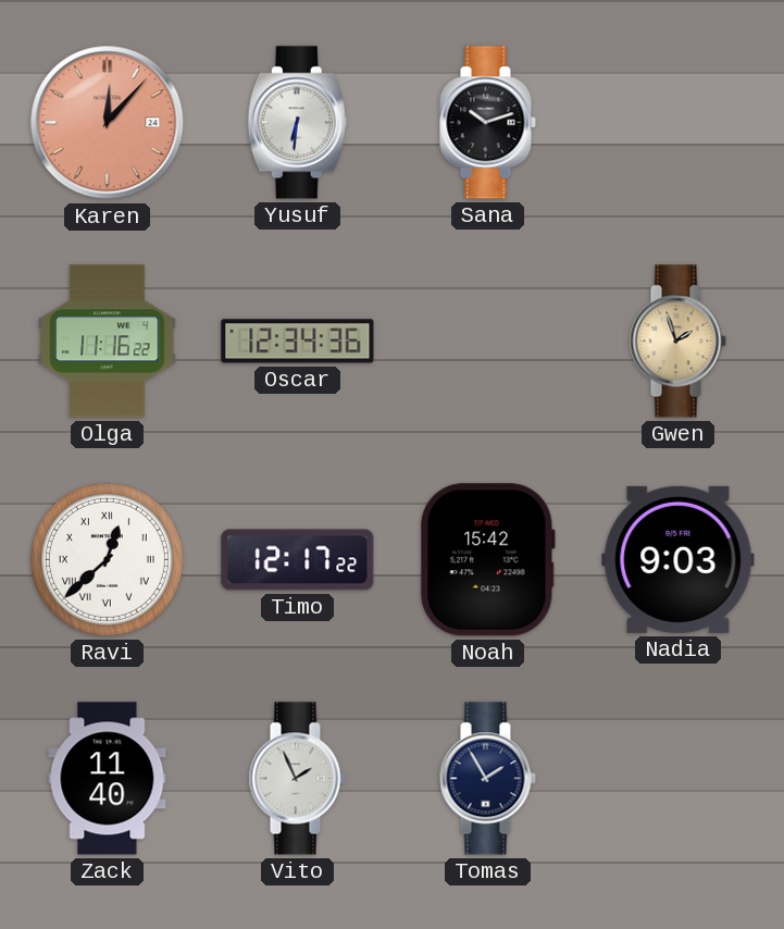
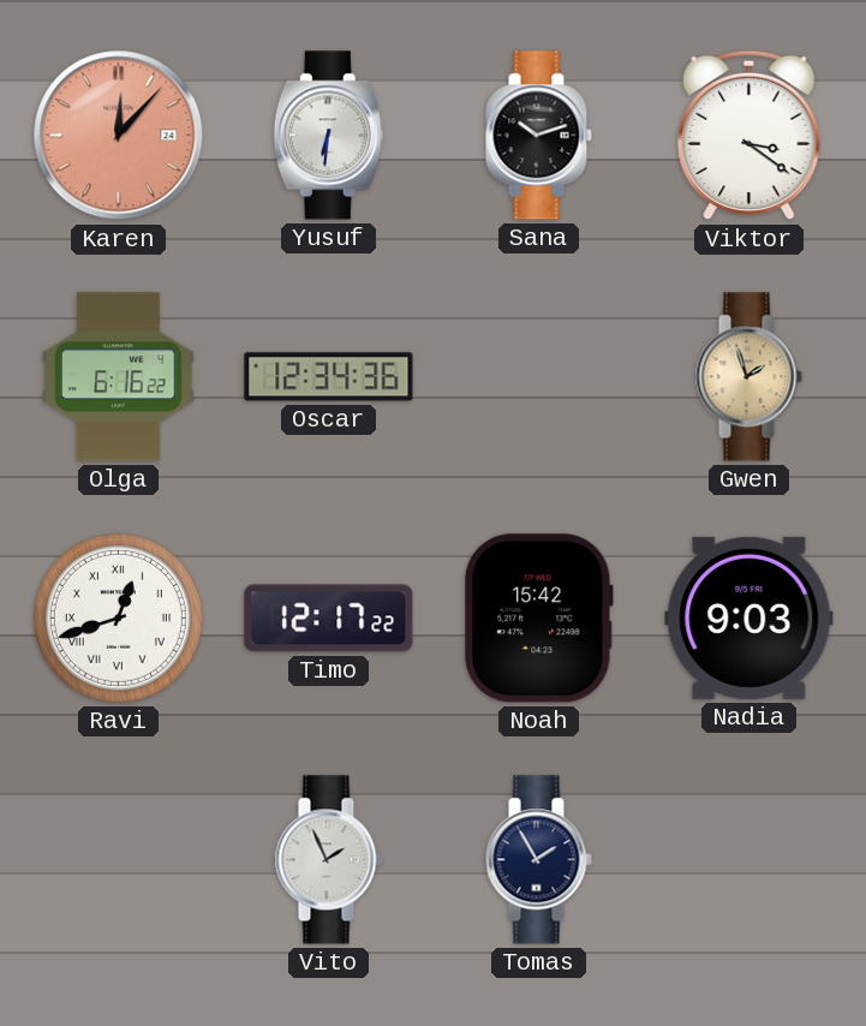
Viktor: none -> 3:21
Olga: 11:16 -> 6:16
Ravi: 12:38 -> 12:42
Zack: 11:40 -> none
